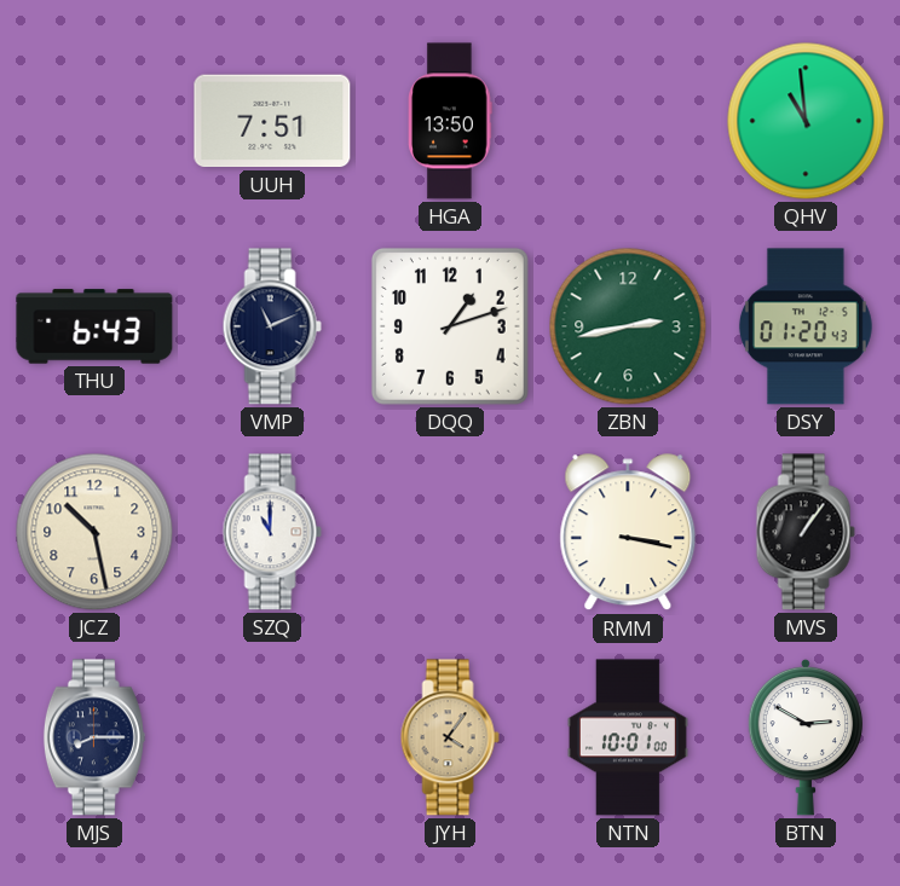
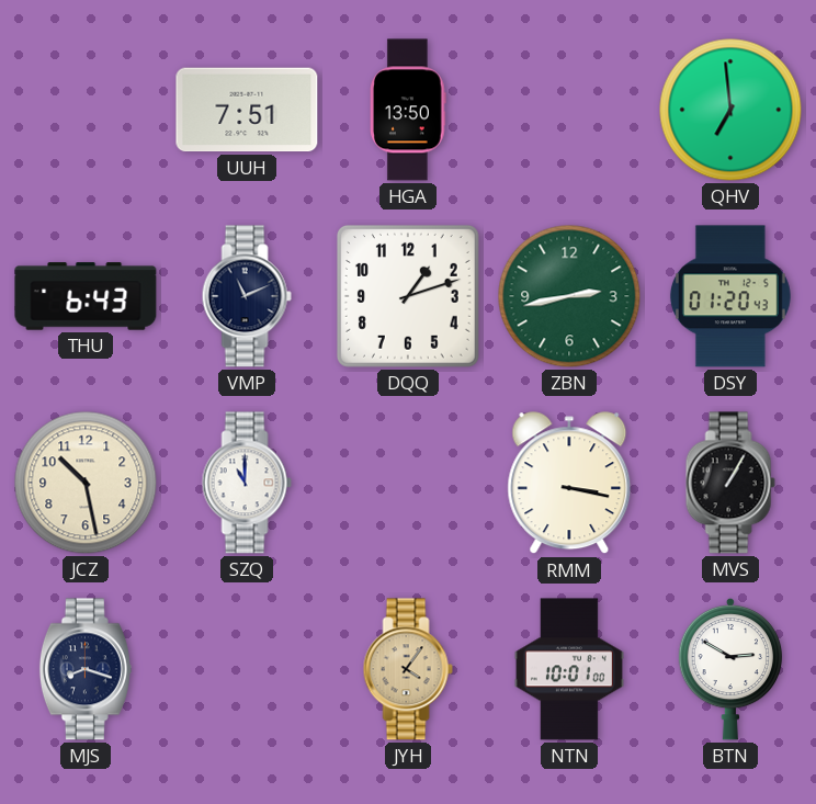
QHV: 10:59 -> 6:59
MVS: 1:06 -> 1:05
MJS: 8:15 -> 8:18
